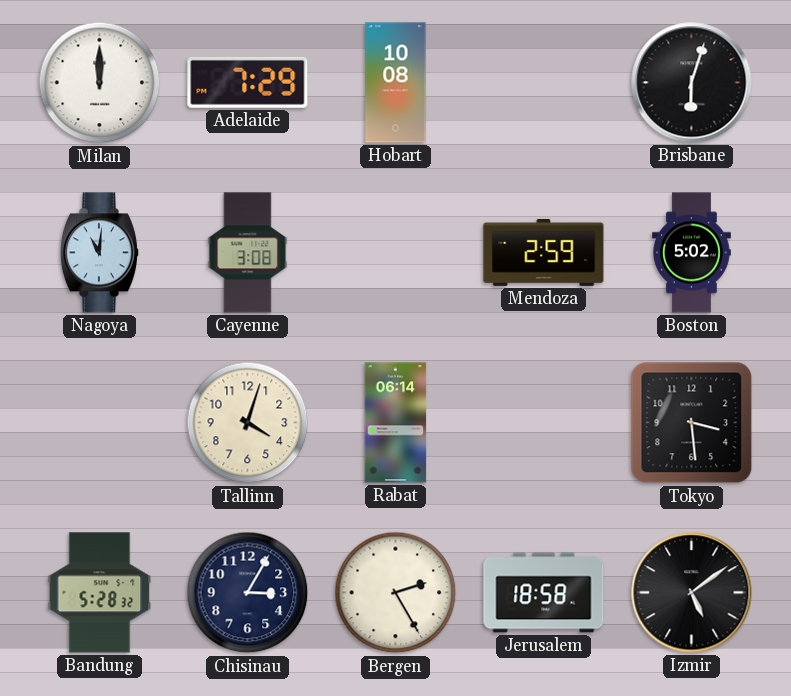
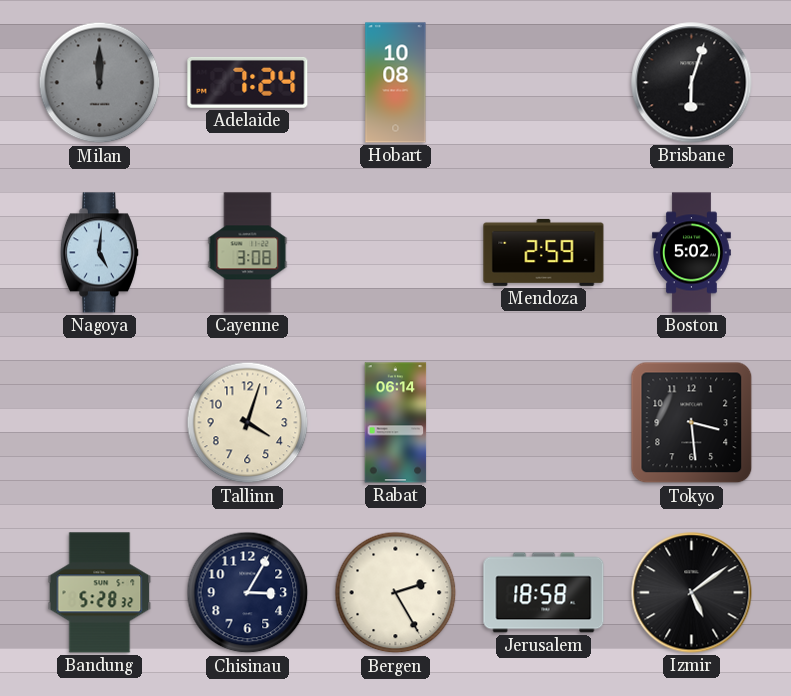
Milan dial: white -> grey
Adelaide: 7:29 -> 7:24
Nagoya: 11:01 -> 5:01
